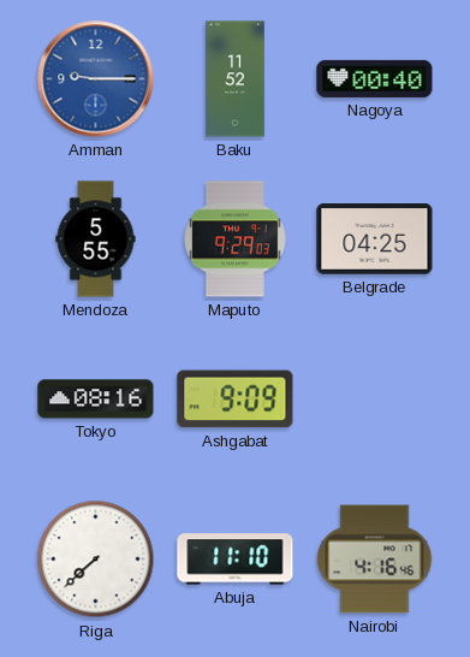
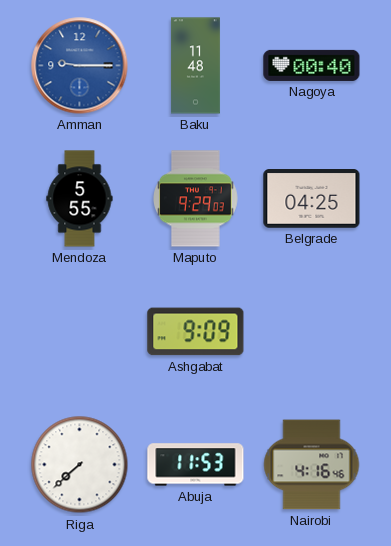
Baku: 11:52 -> 11:48
Tokyo: 08:16 -> none
Abuja: 11:10 -> 11:53
